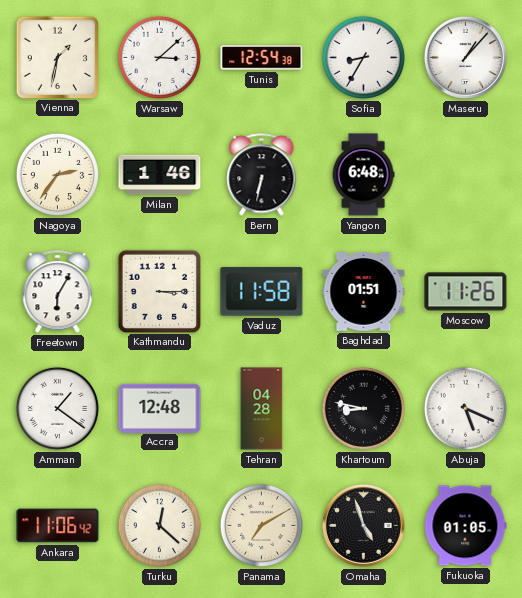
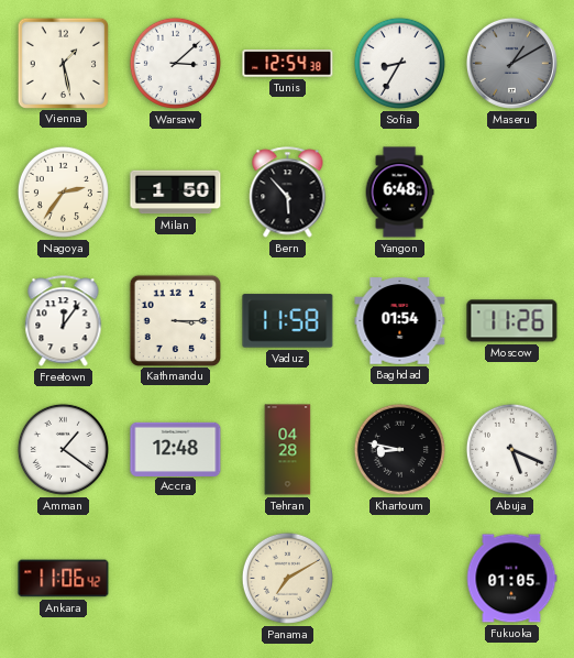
Vienna: 1:32 -> 1:28
Maseru: 1:07 -> 1:10
Maseru dial: white -> grey
Milan: 1:46 -> 1:50
Bern: 6:32 -> 5:53
Freetown: 6:05 -> 12:06
Baghdad: 01:51 -> 01:54
Turku: 12:22 -> none
Omaha: 4:57 -> none
